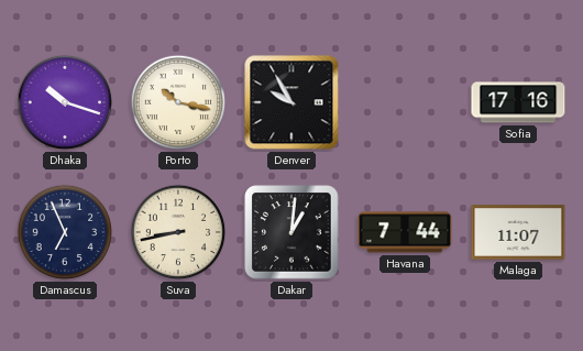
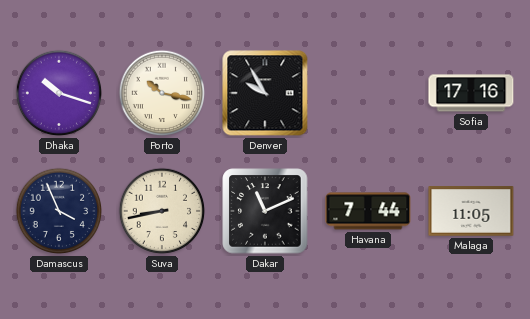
Damascus: 6:56 -> 3:56
Dakar: 1:01 -> 11:11
Malaga: 11:07 -> 11:05
